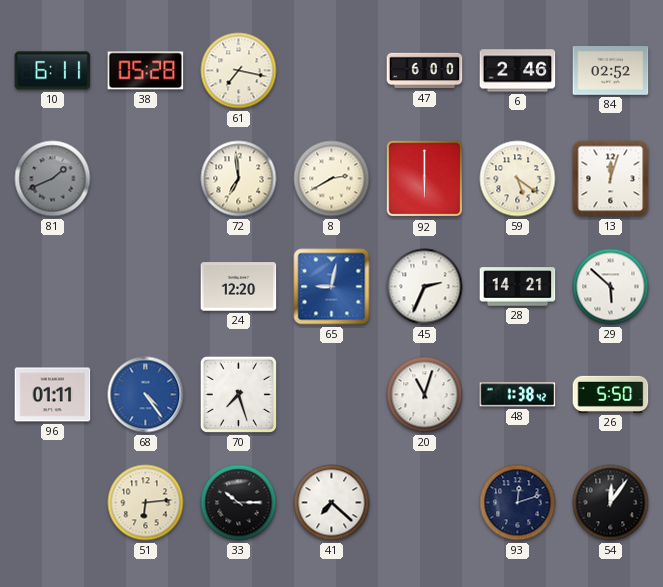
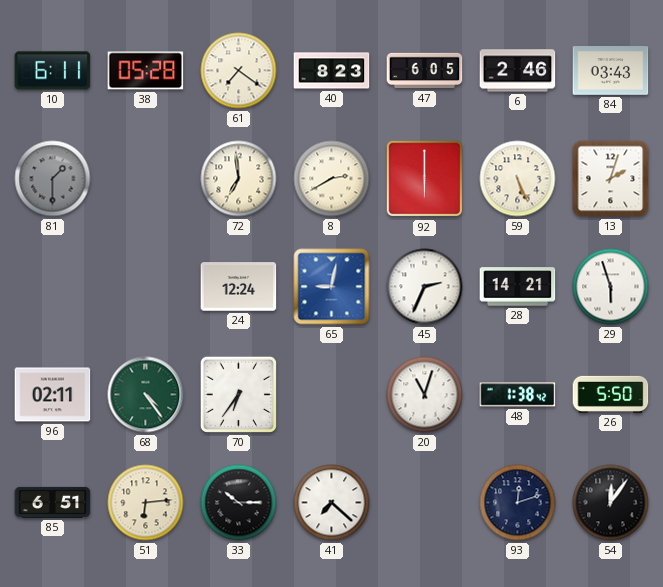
61: 7:17 -> 7:21
40: none -> 8:23
47: 6:00 -> 6:05
84: 02:52 -> 03:43
81: 1:41 -> 1:30
59: 5:21 -> 5:26
13: 12:03 -> 2:03
24: 12:20 -> 12:24
29: 5:52 -> 5:57
96: 01:11 -> 02:11
68 dial: blue -> green
70: 7:27 -> 6:36
85: none -> 6:51
